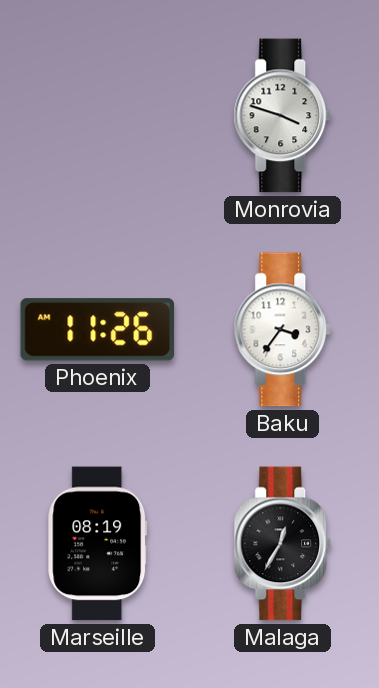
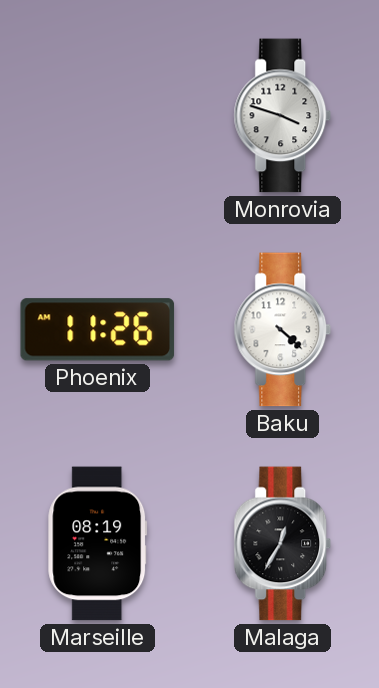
Baku: 3:36 -> 4:22
